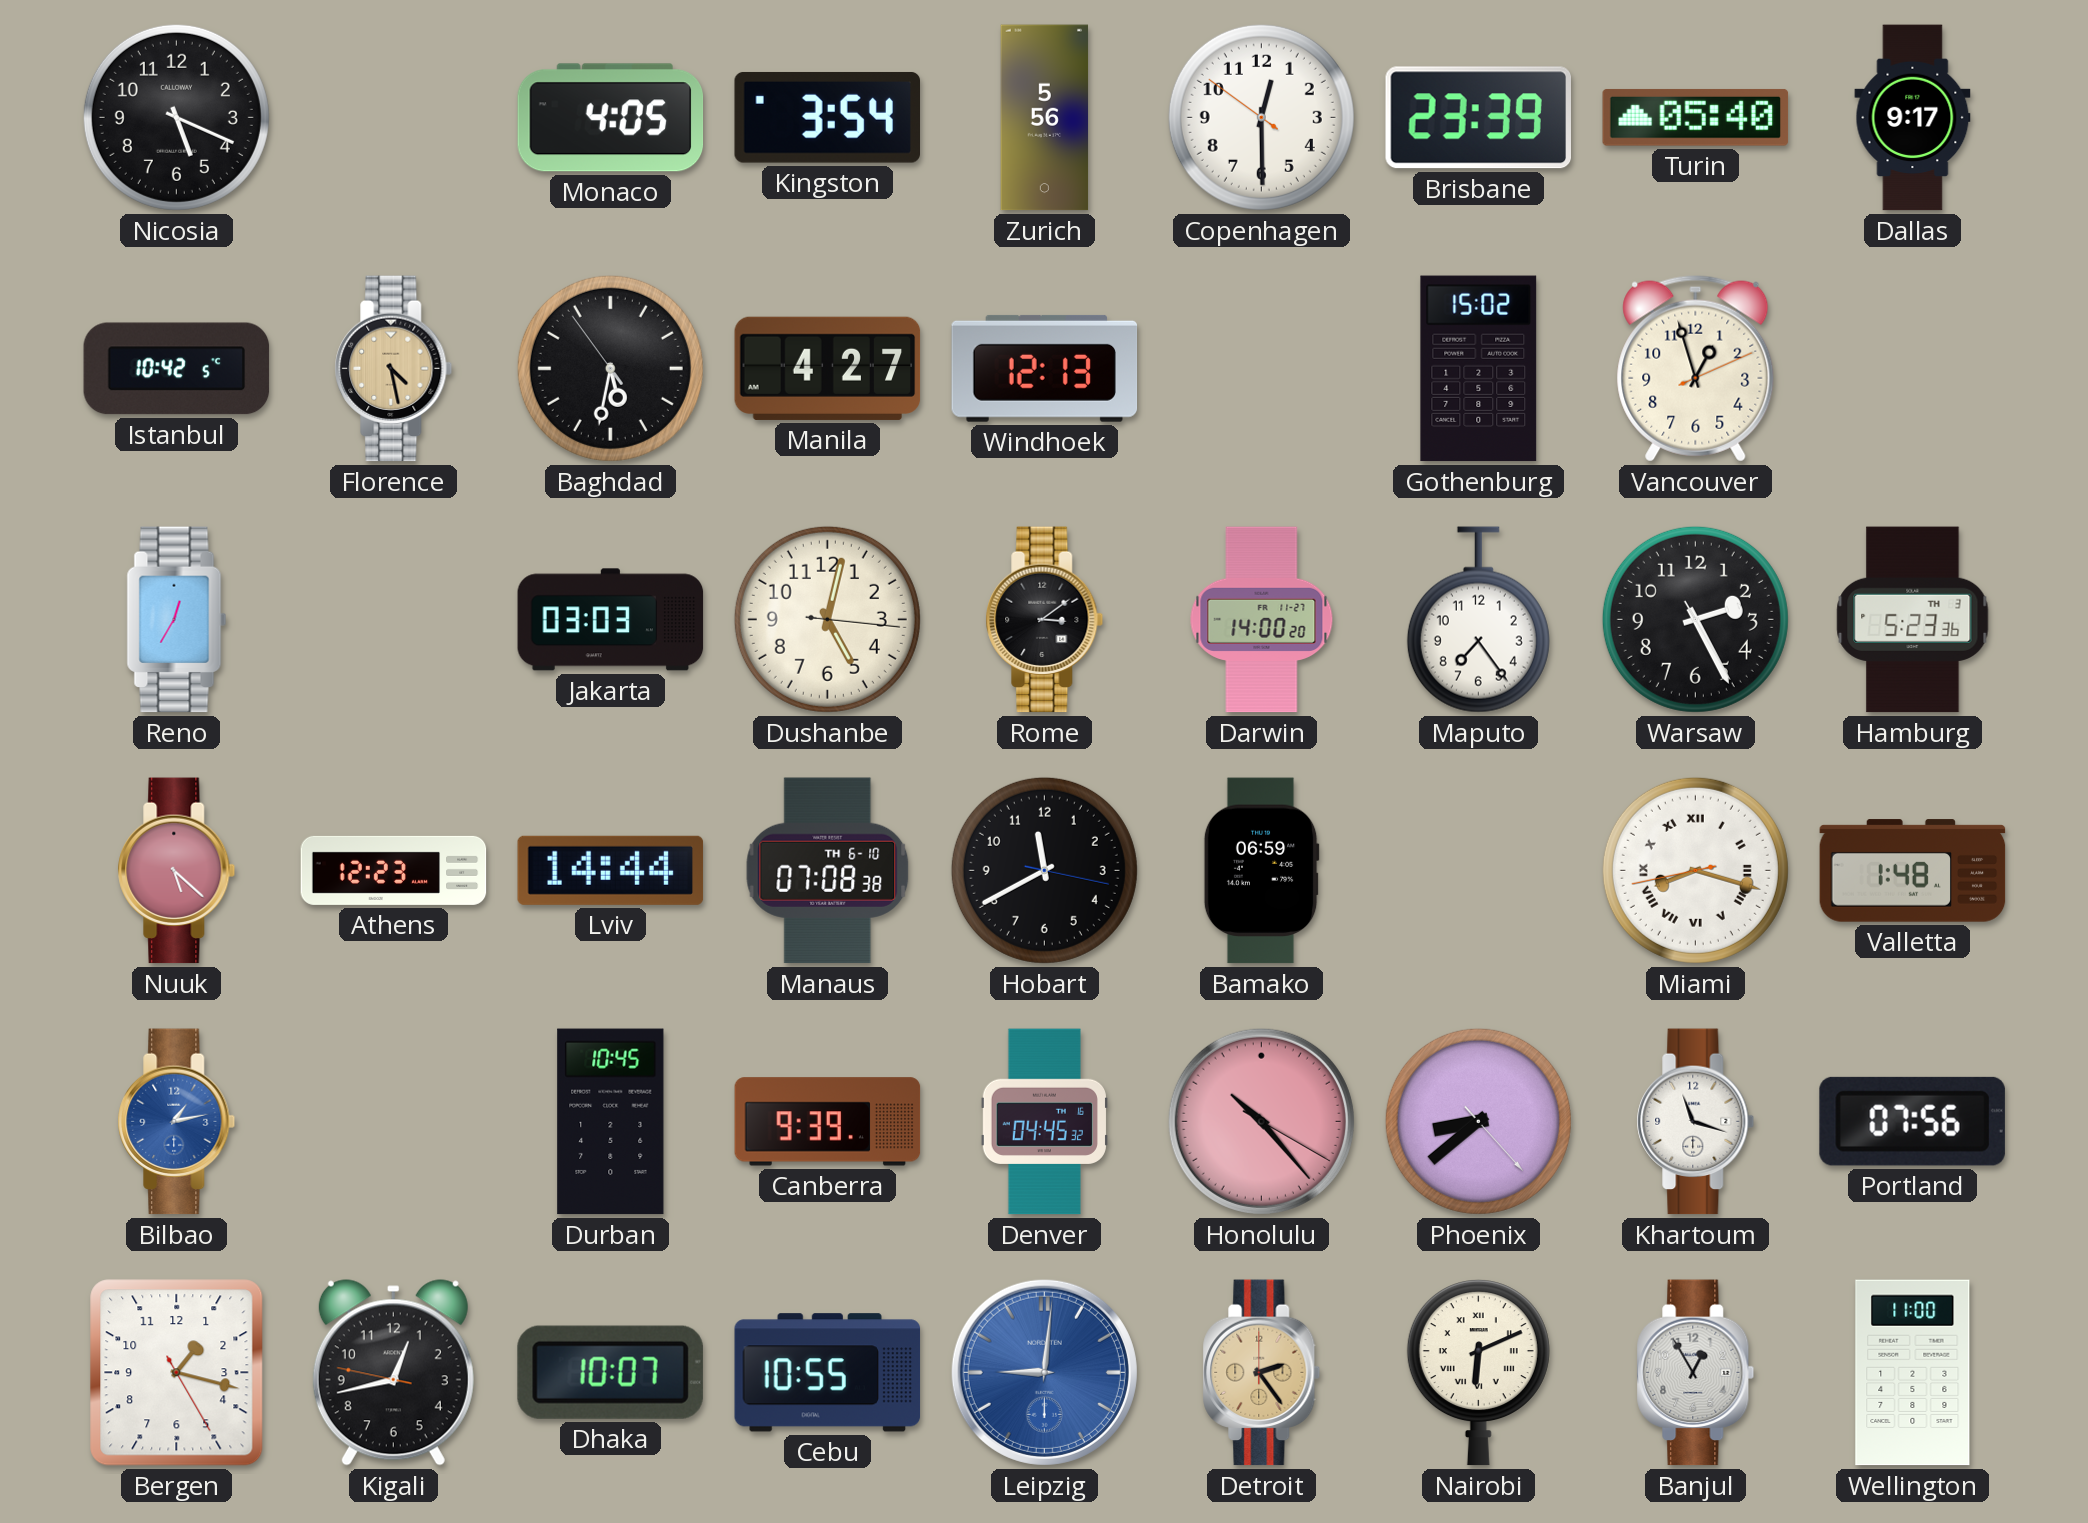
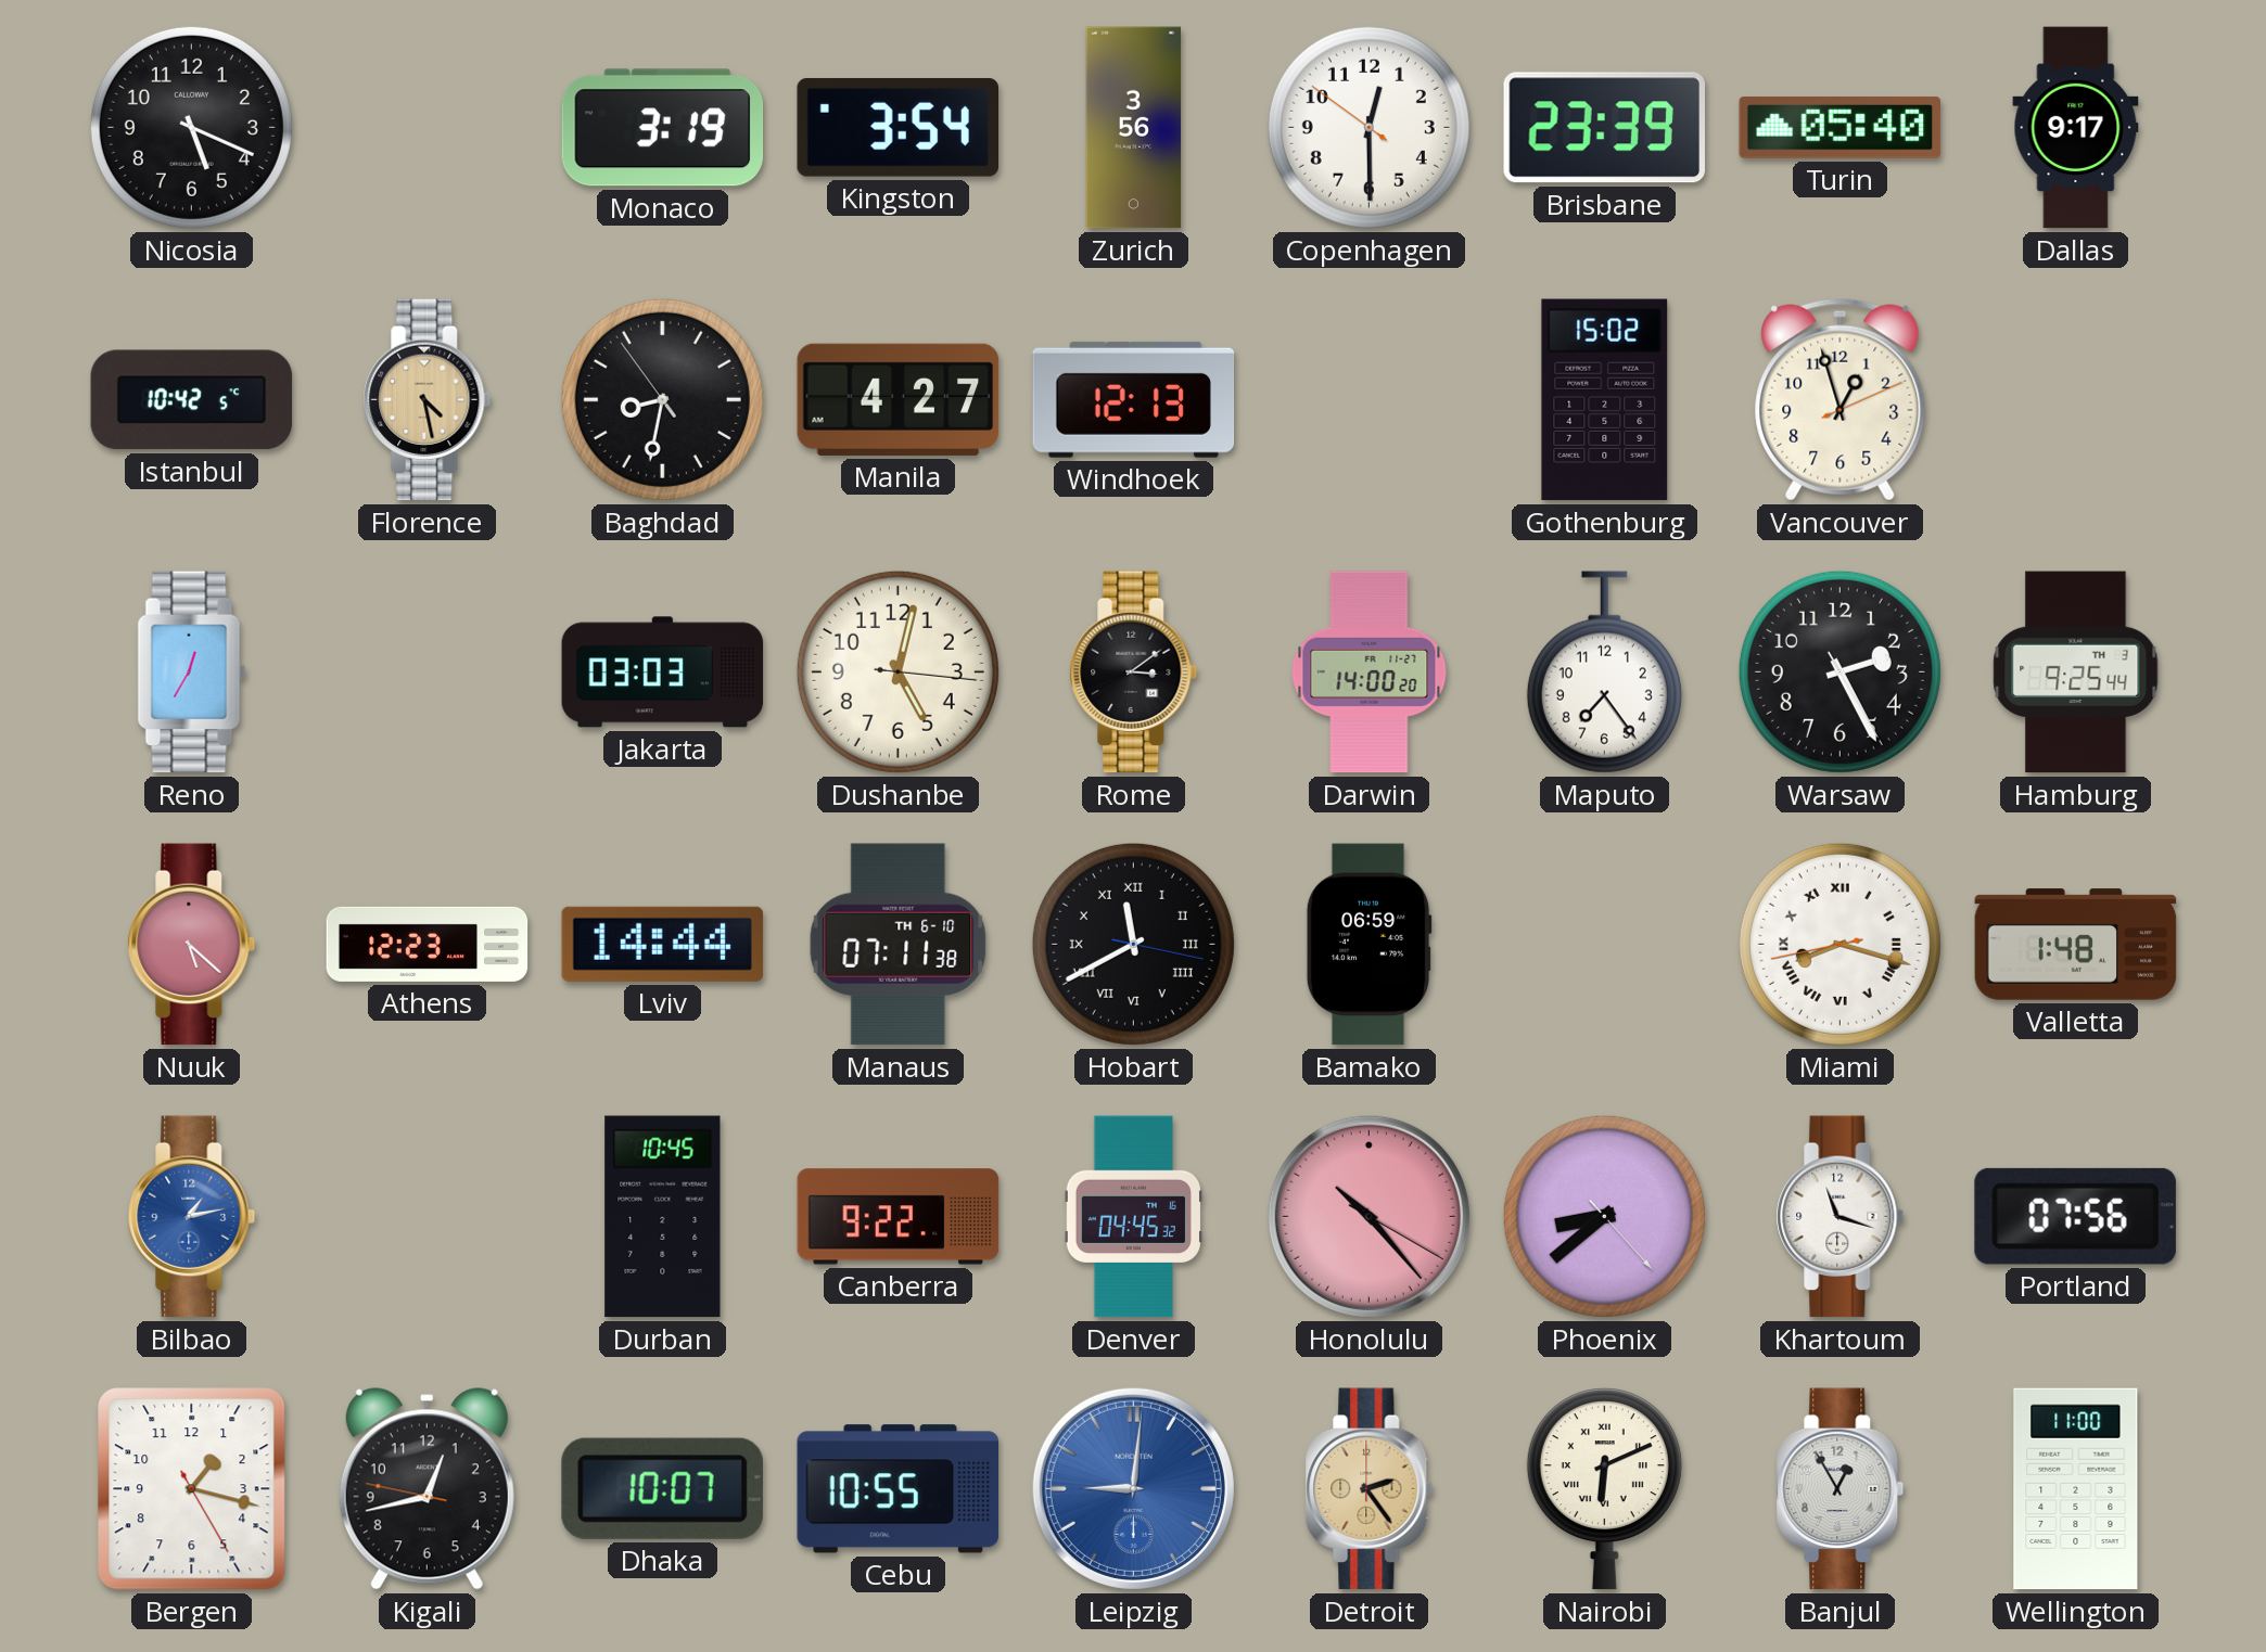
Monaco: 4:05 -> 3:19
Zurich: 5:56 -> 3:56
Baghdad: 5:31 -> 8:31
Hamburg: 5:23 -> 9:25
Manaus: 07:08 -> 07:11
Hobart numerals: Arabic -> Roman
Canberra: 9:39 -> 9:22
